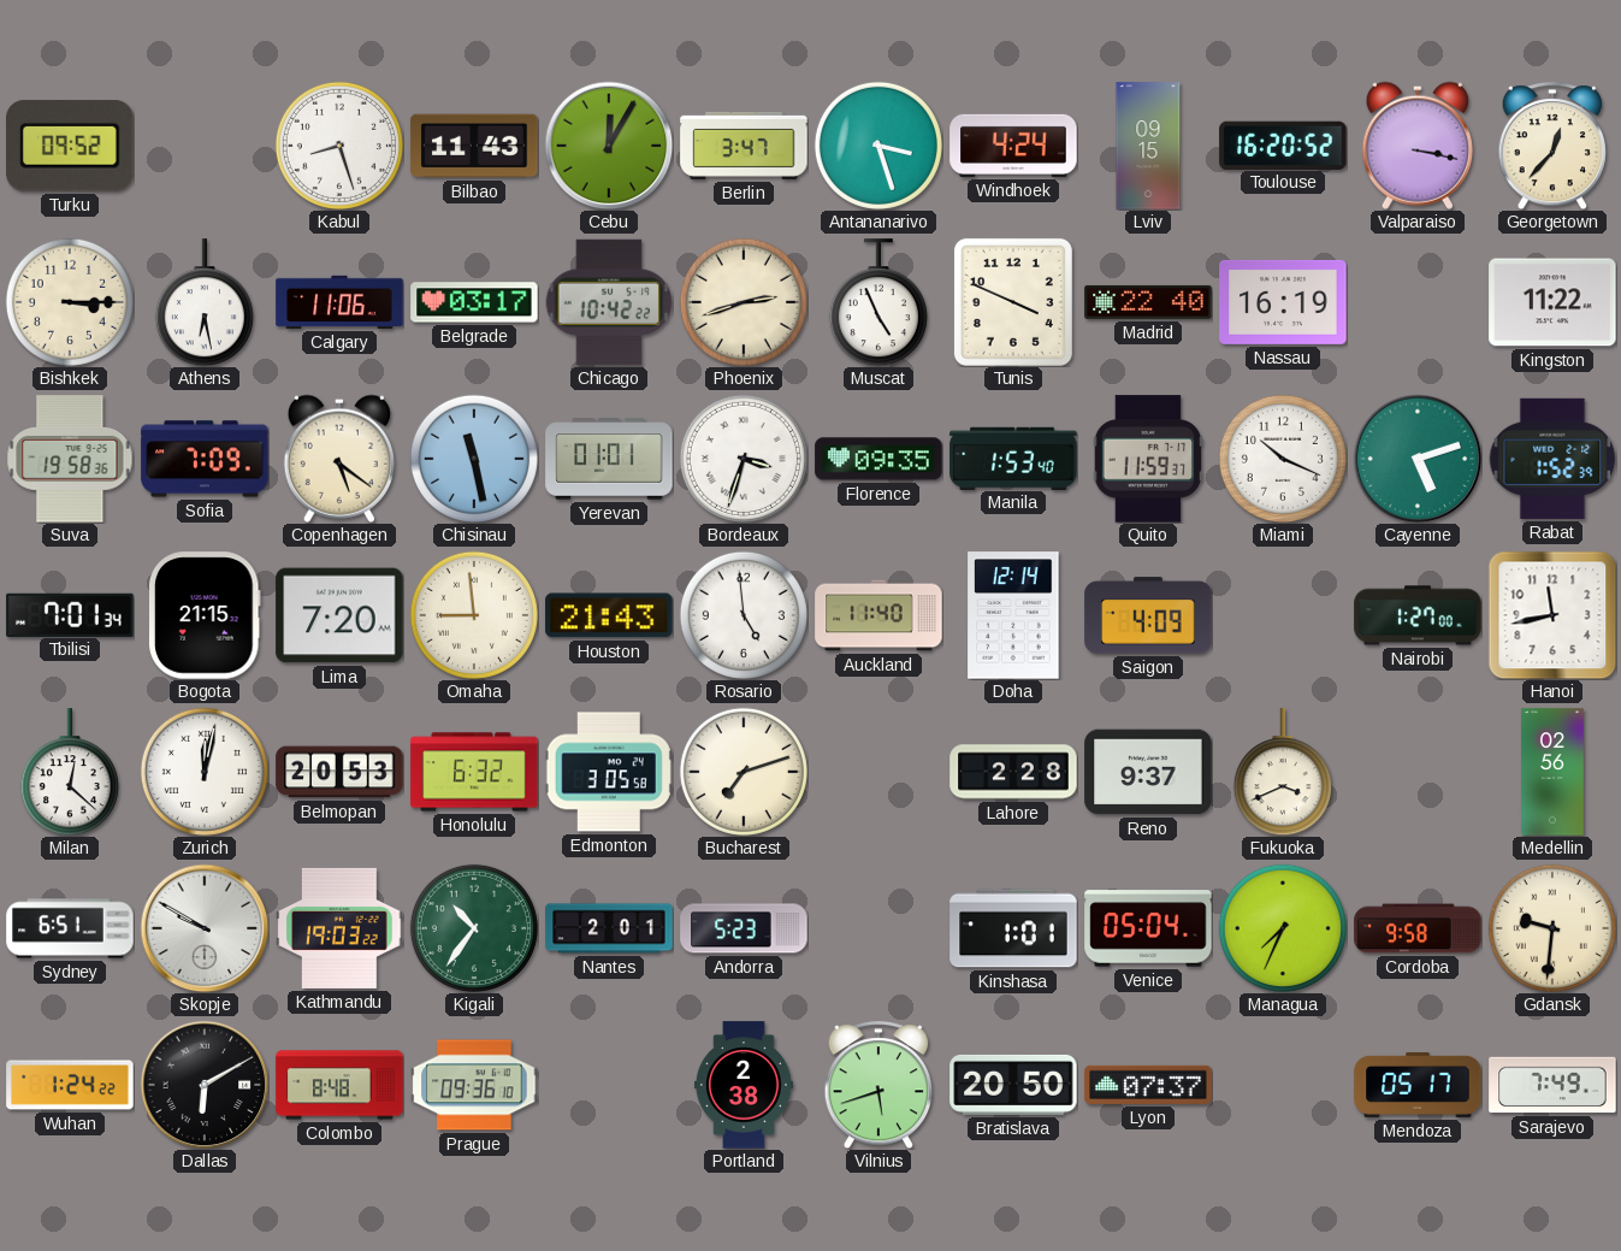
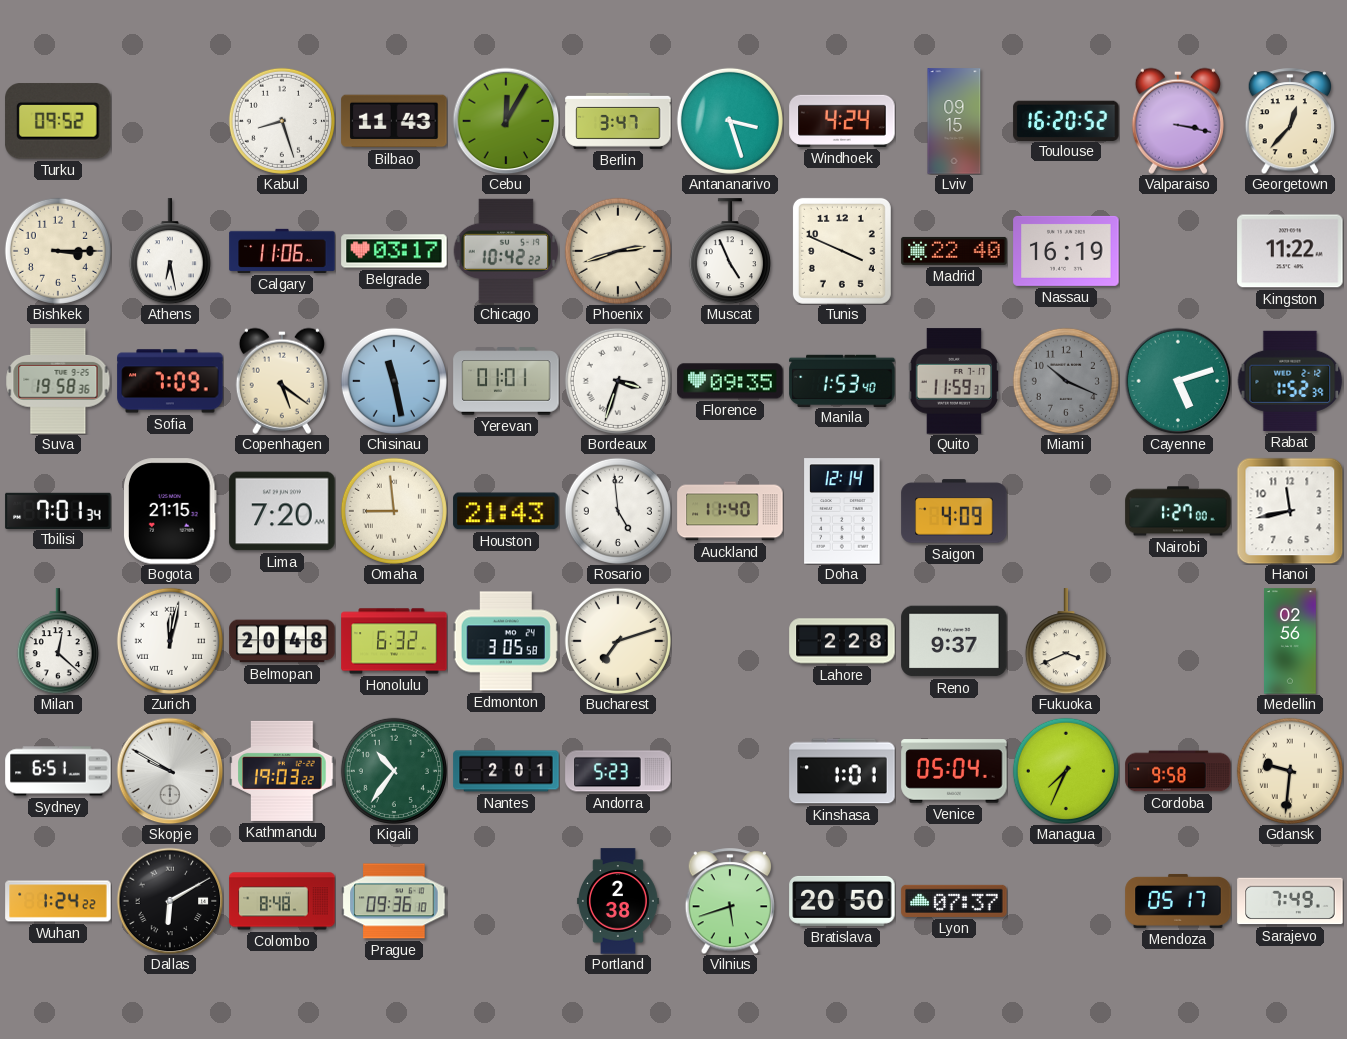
Miami dial: white -> grey
Belmopan: 20:53 -> 20:48
